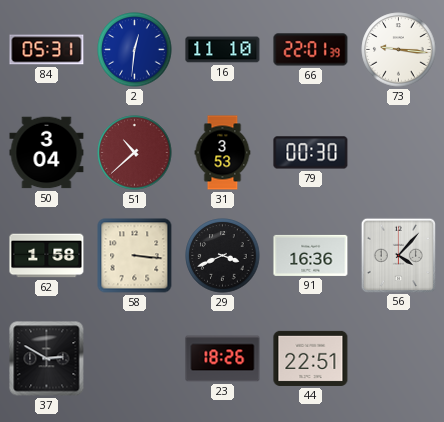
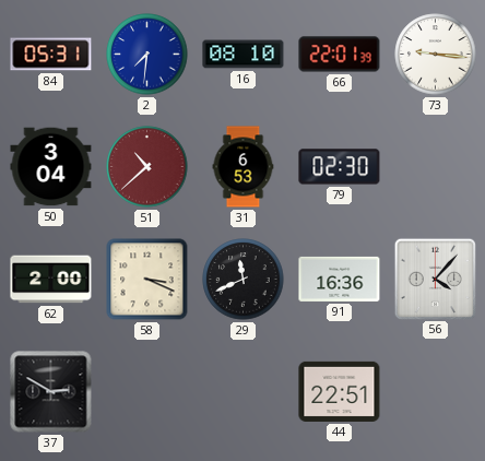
2: 12:31 -> 7:31
16: 11:10 -> 08:10
31: 3:53 -> 6:53
79: 00:30 -> 02:30
62: 1:58 -> 2:00
58: 3:16 -> 3:19
29: 3:41 -> 11:41
23: 18:26 -> none
